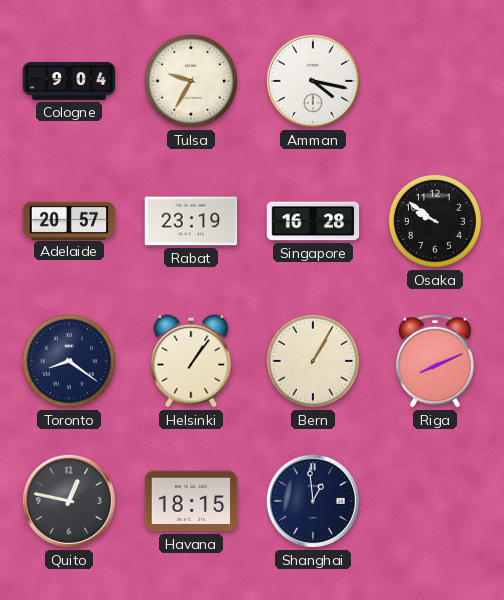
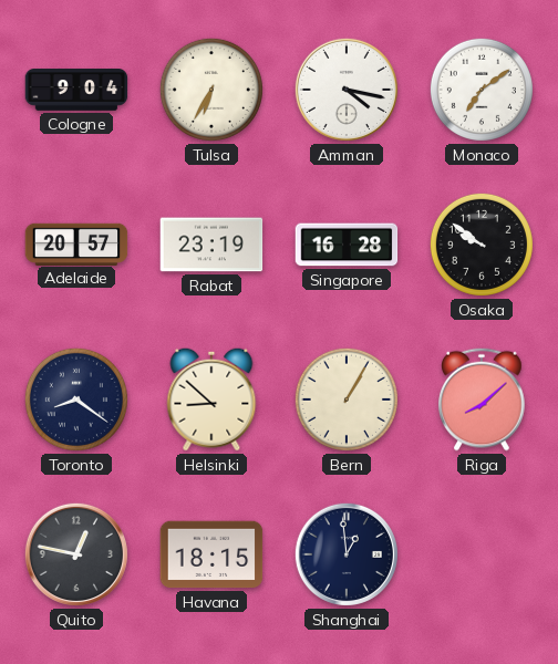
Tulsa: 9:35 -> 6:35
Monaco: none -> 7:09
Helsinki: 1:06 -> 8:52
Riga: 8:11 -> 8:08
